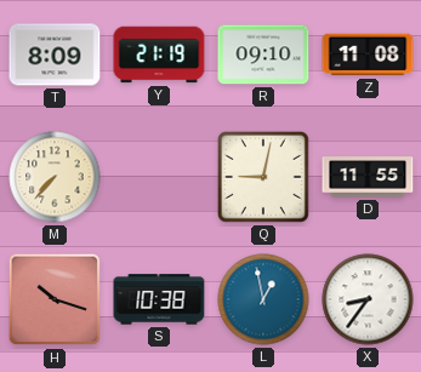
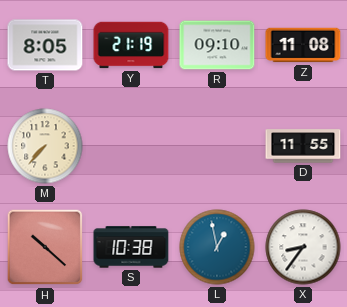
T: 8:09 -> 8:05
Q: 9:02 -> none
H: 10:18 -> 10:22
